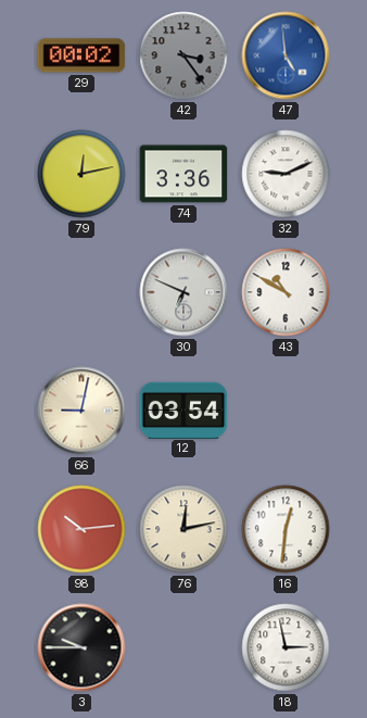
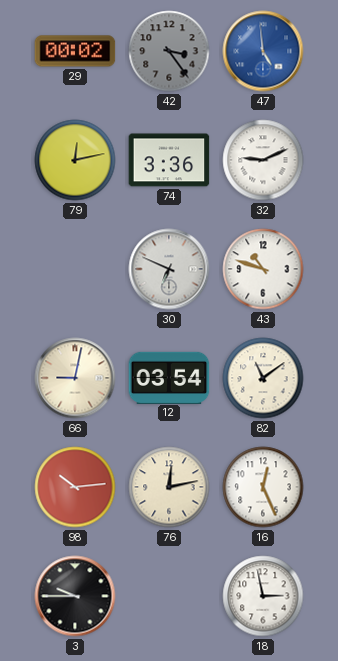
43: 10:50 -> 10:48
82: none -> 11:09
16: 12:31 -> 12:26
